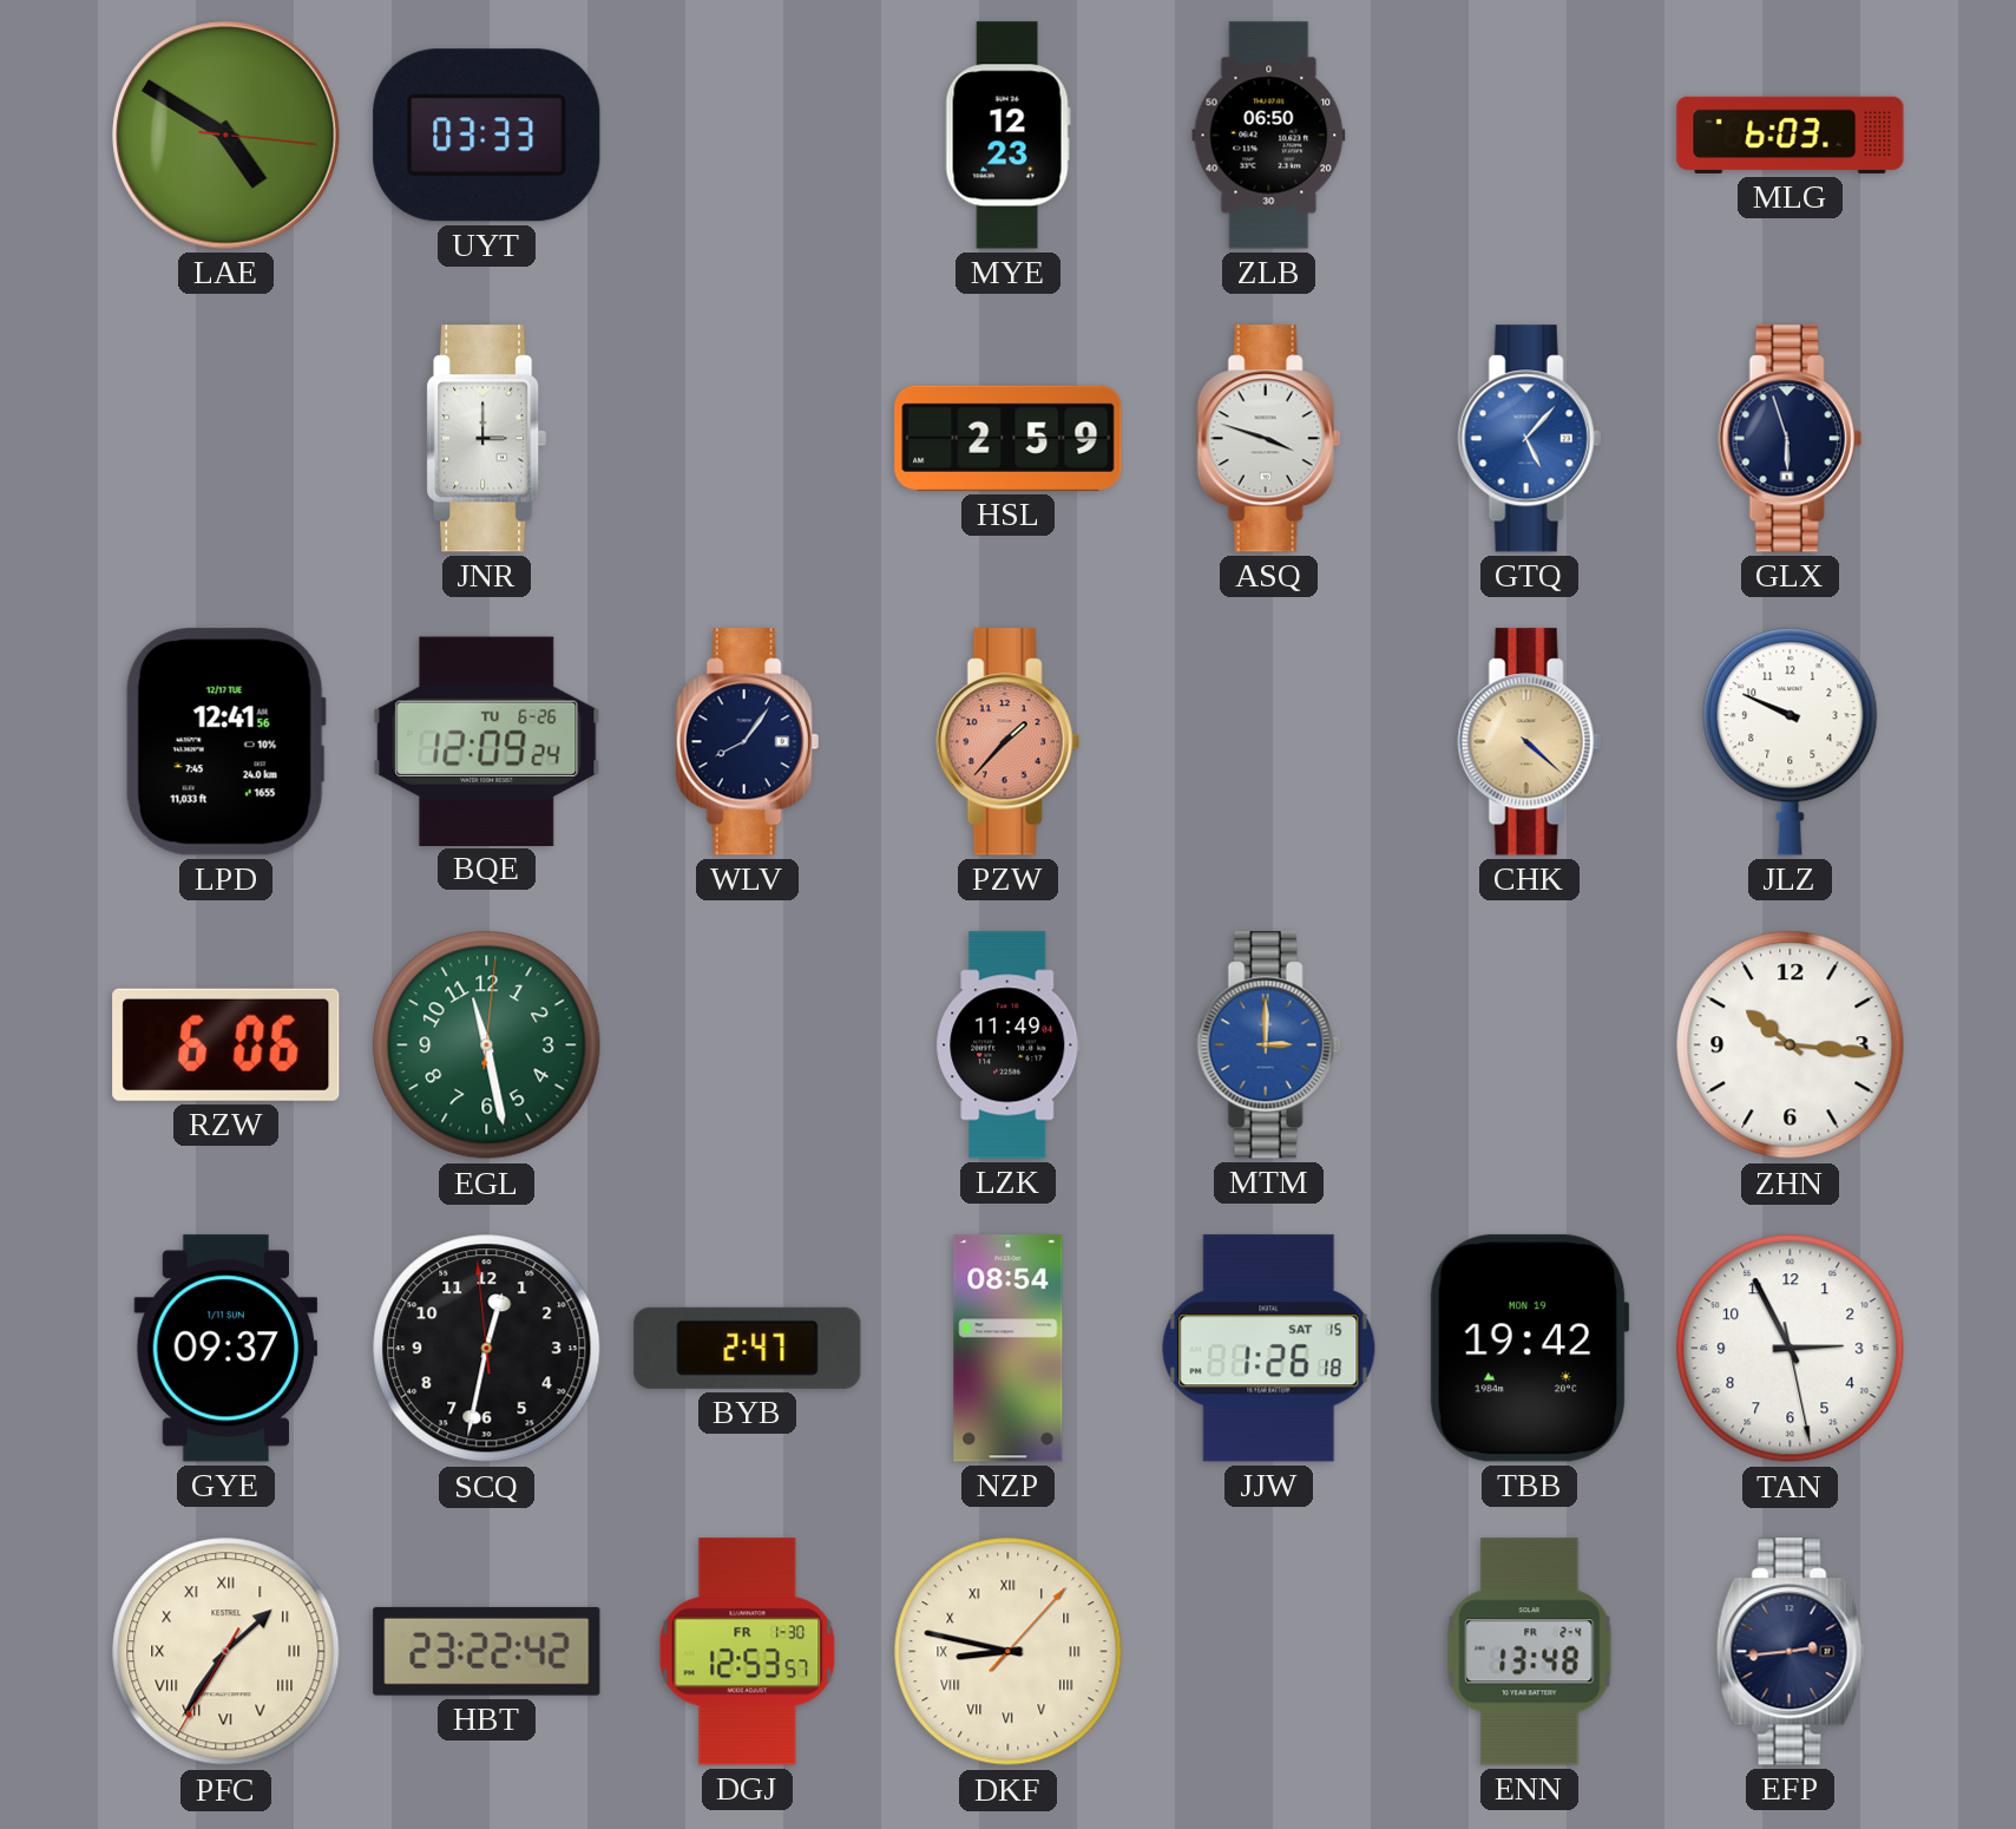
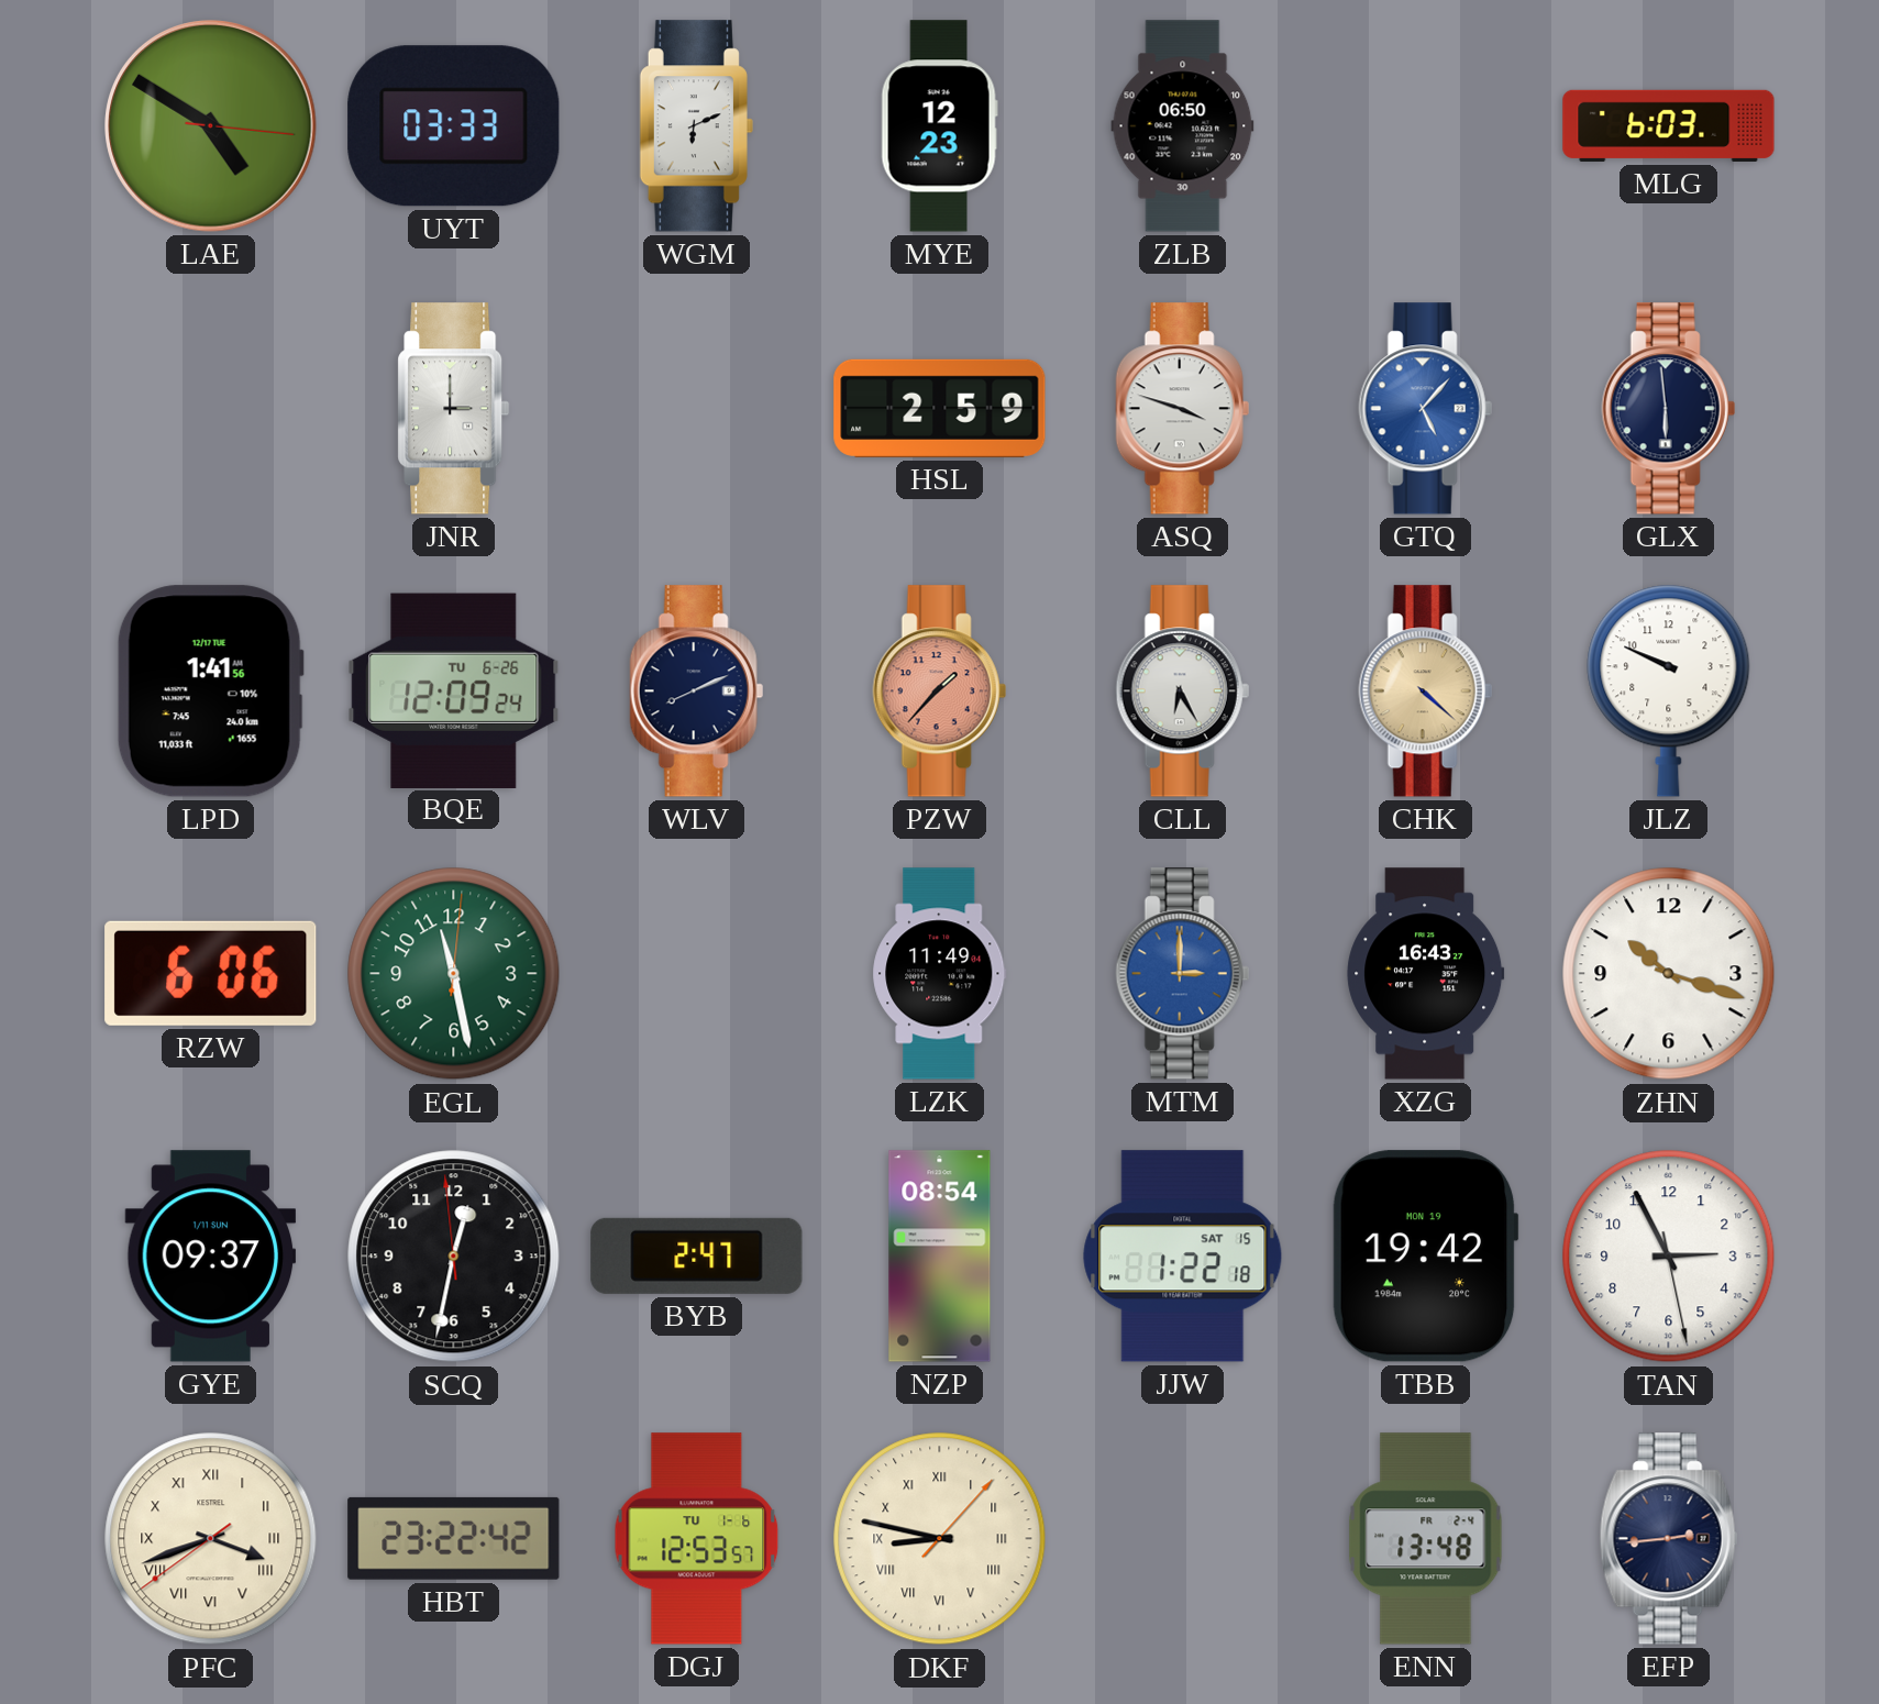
WGM: none -> 6:11
GLX: 5:57 -> 5:59
LPD: 12:41 -> 1:41
WLV: 8:06 -> 8:11
CLL: none -> 6:25
XZG: none -> 16:43
ZHN: 10:16 -> 10:18
JJW: 1:26 -> 1:22
PFC: 1:35 -> 3:41
DGJ date: FR 1-30 -> TU 1-6
